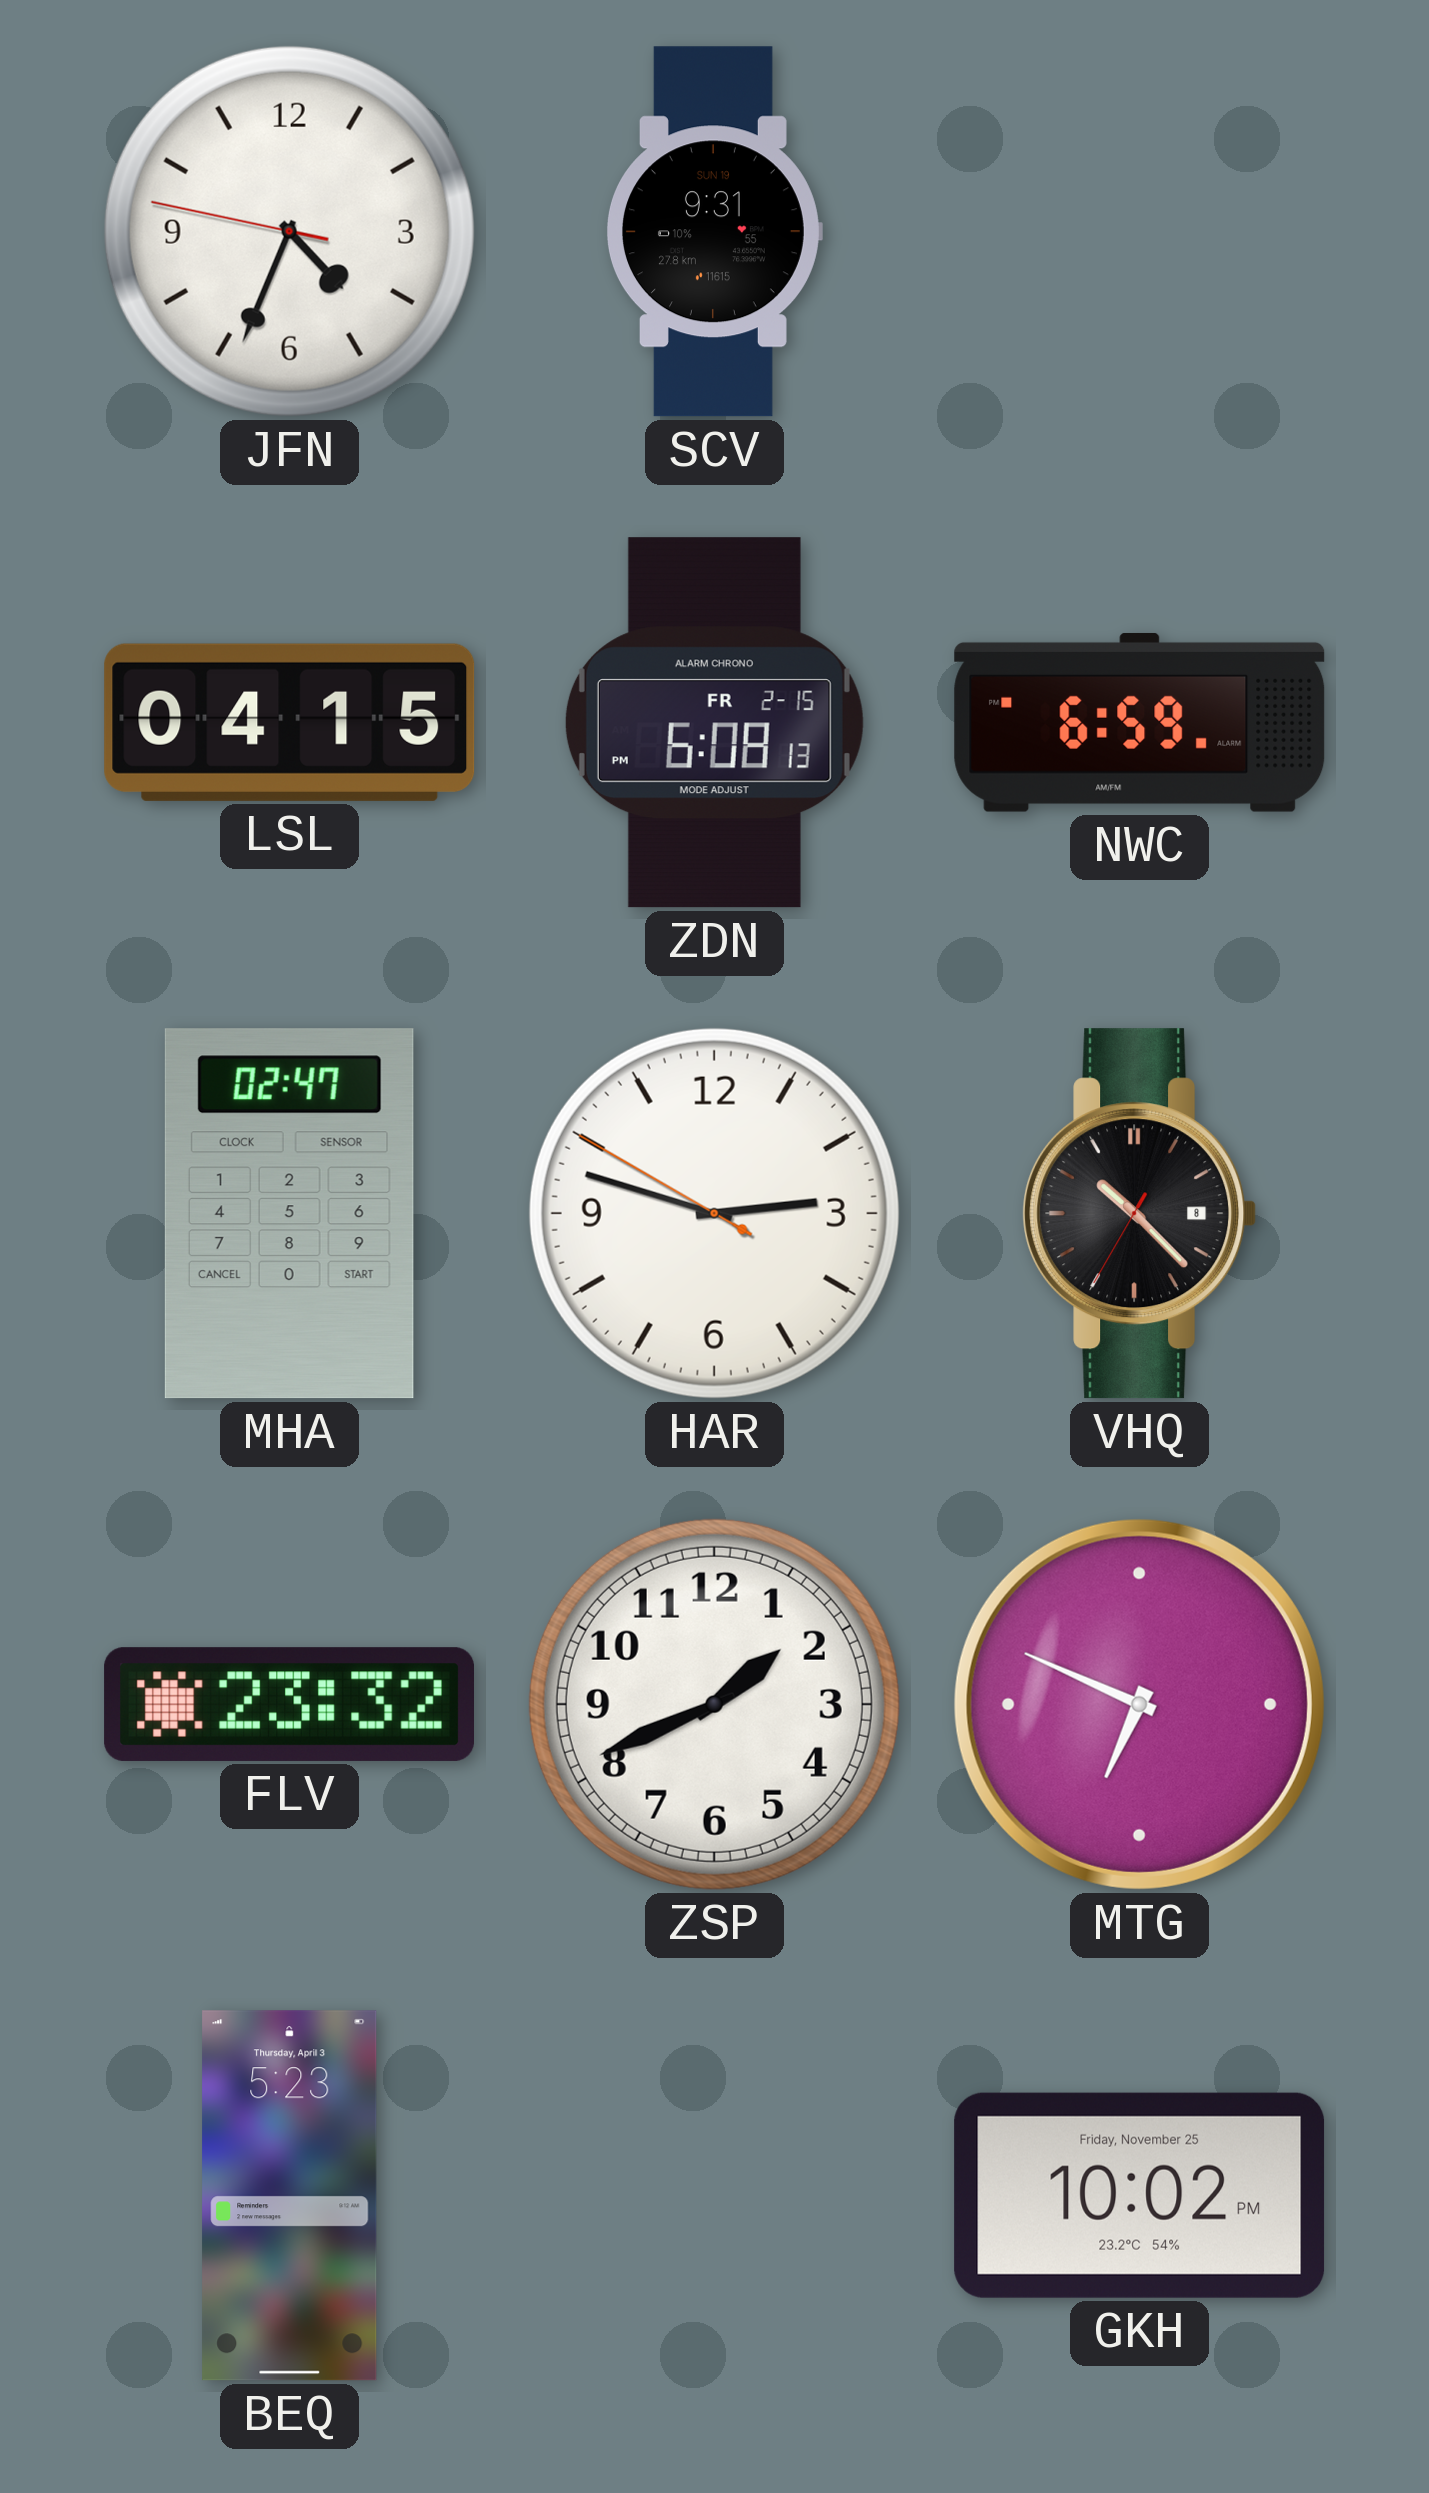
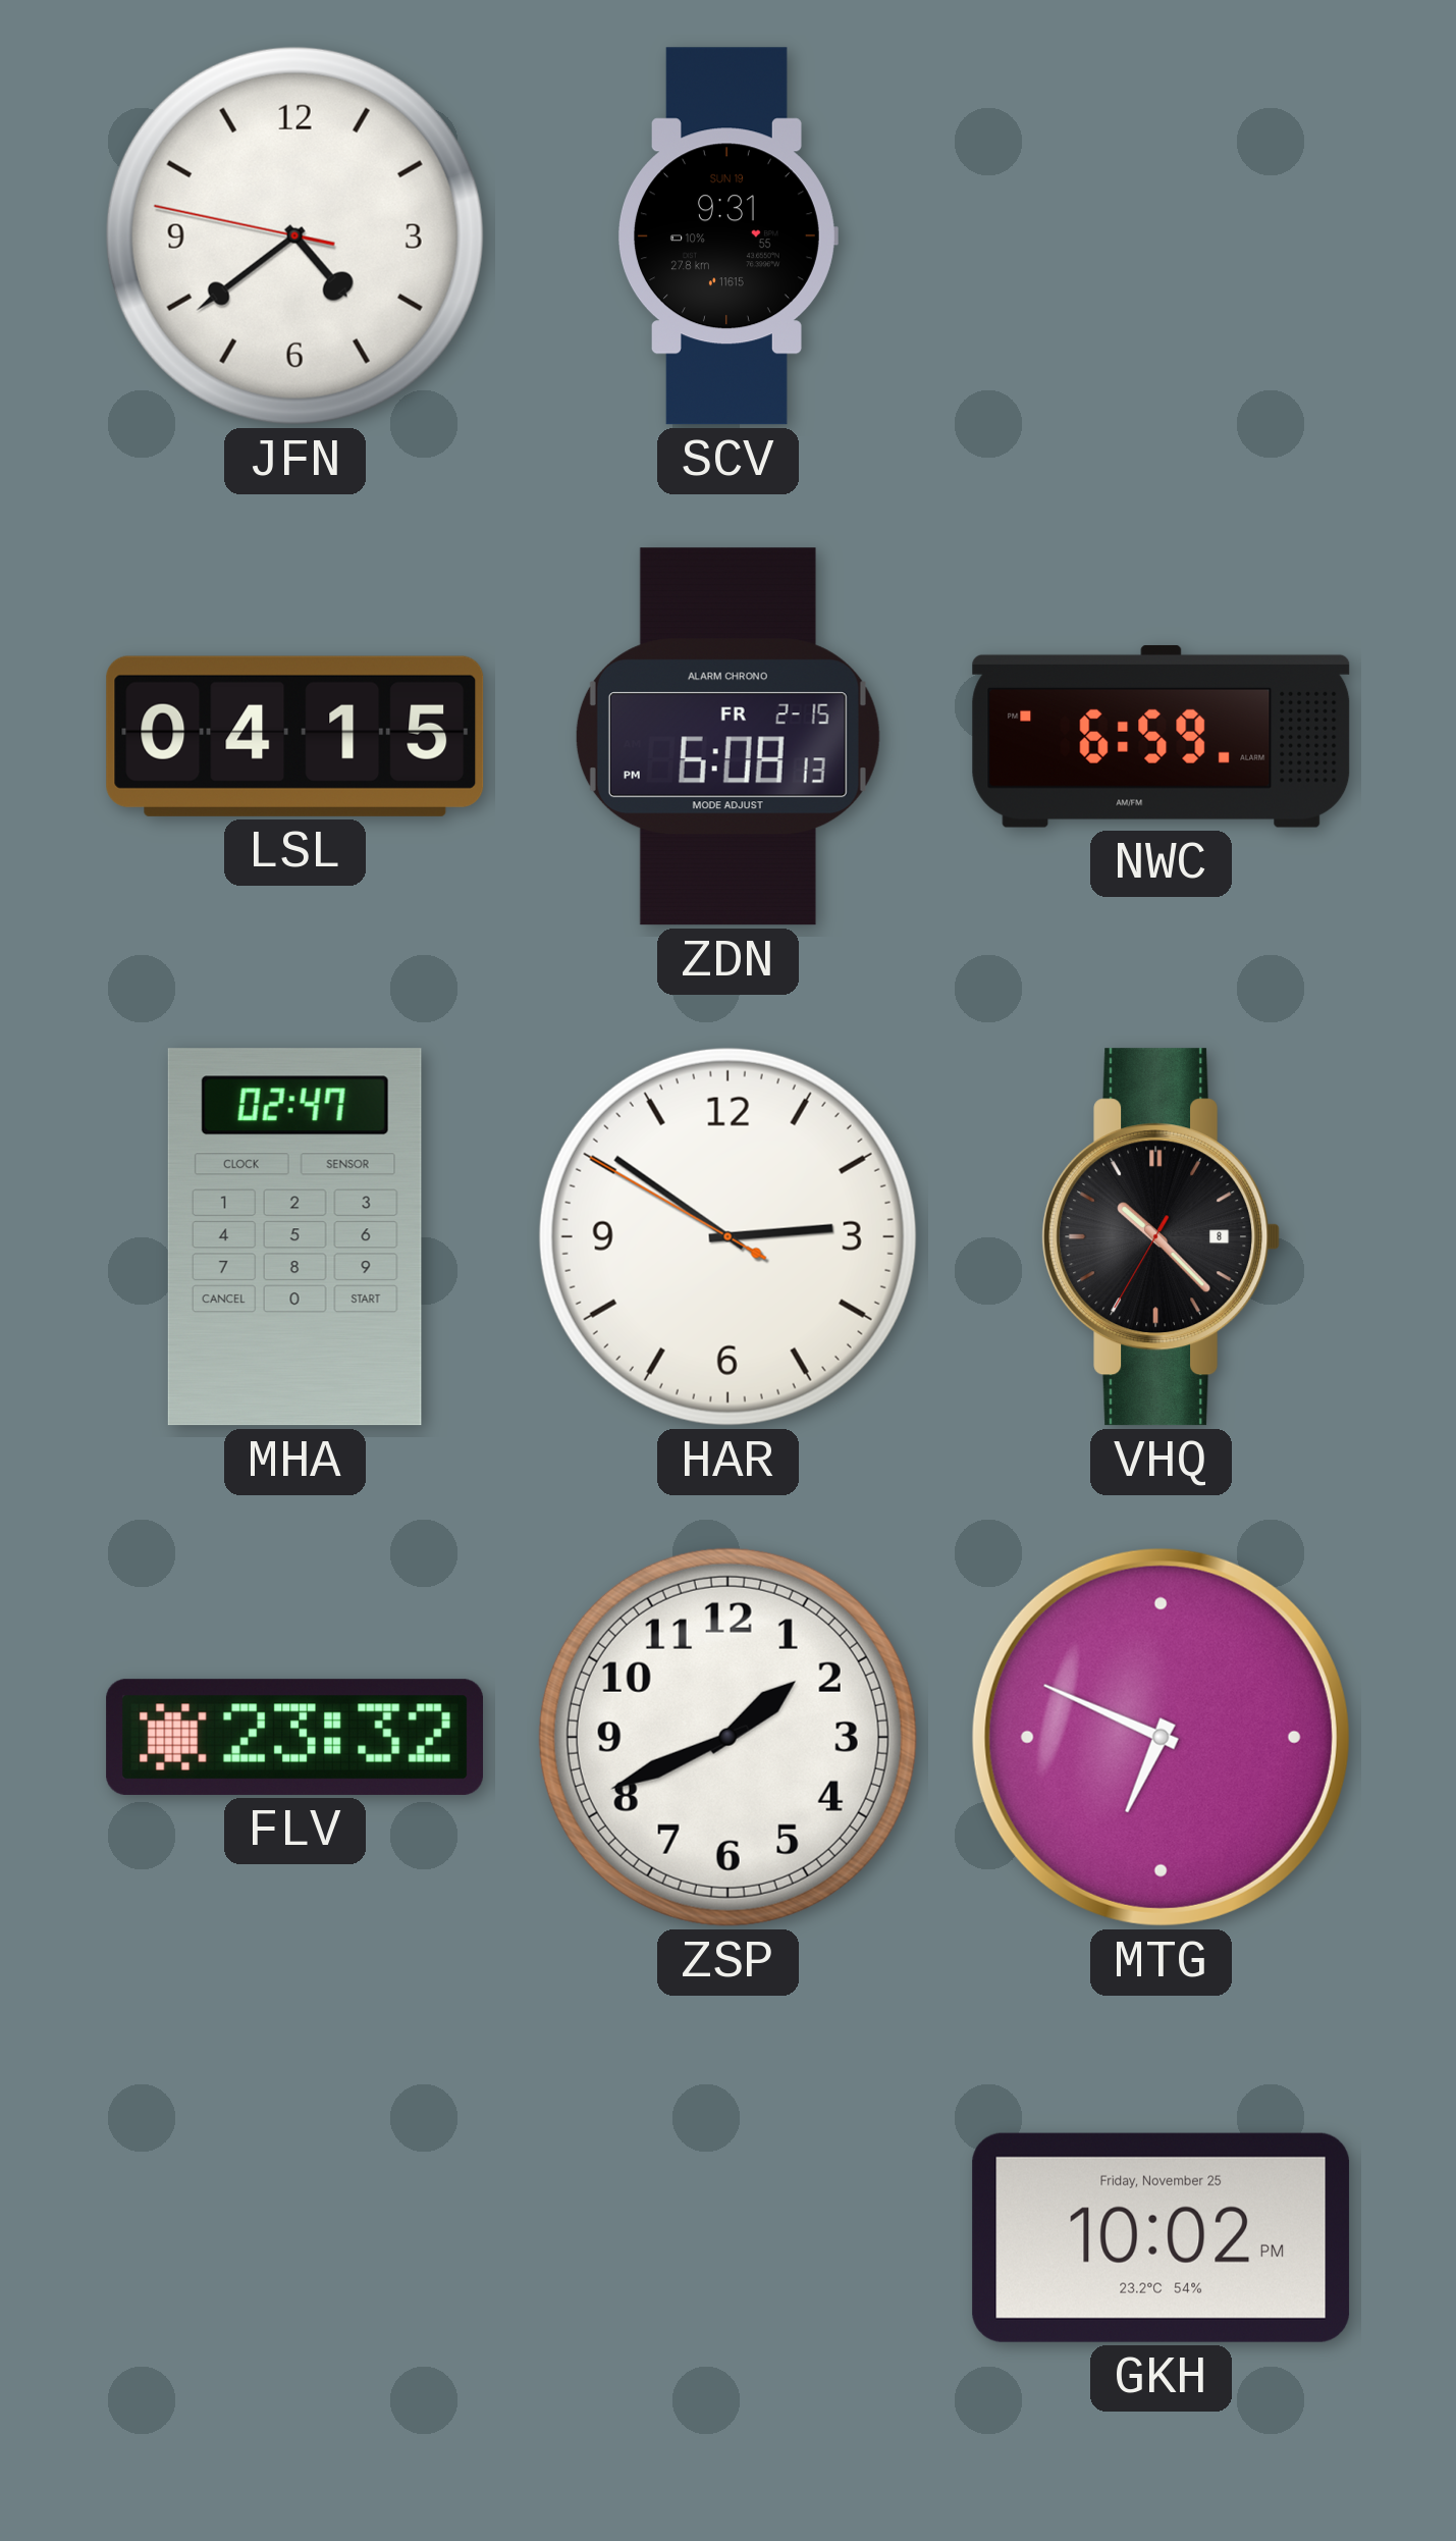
JFN: 4:33 -> 4:38
HAR: 2:47 -> 2:50
BEQ: 5:23 -> none
